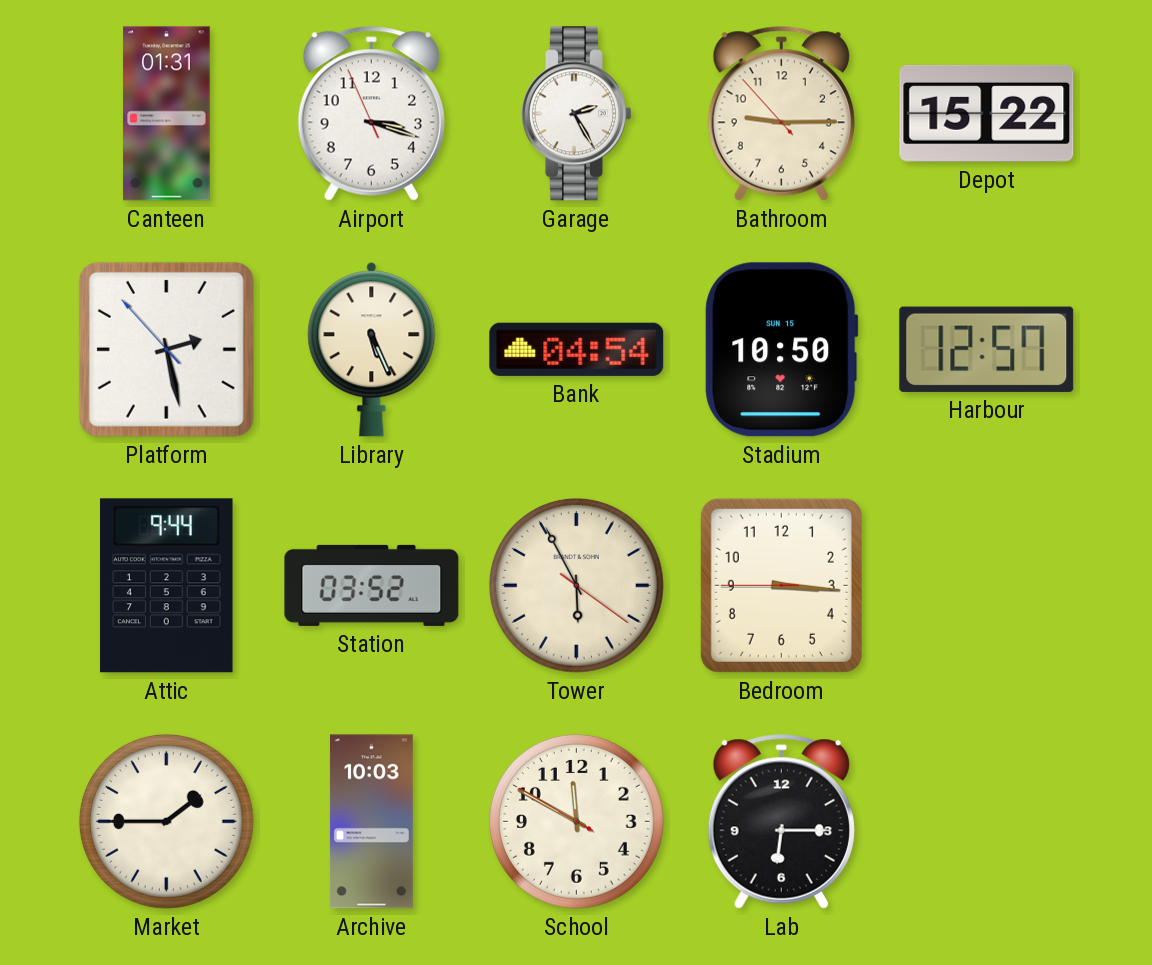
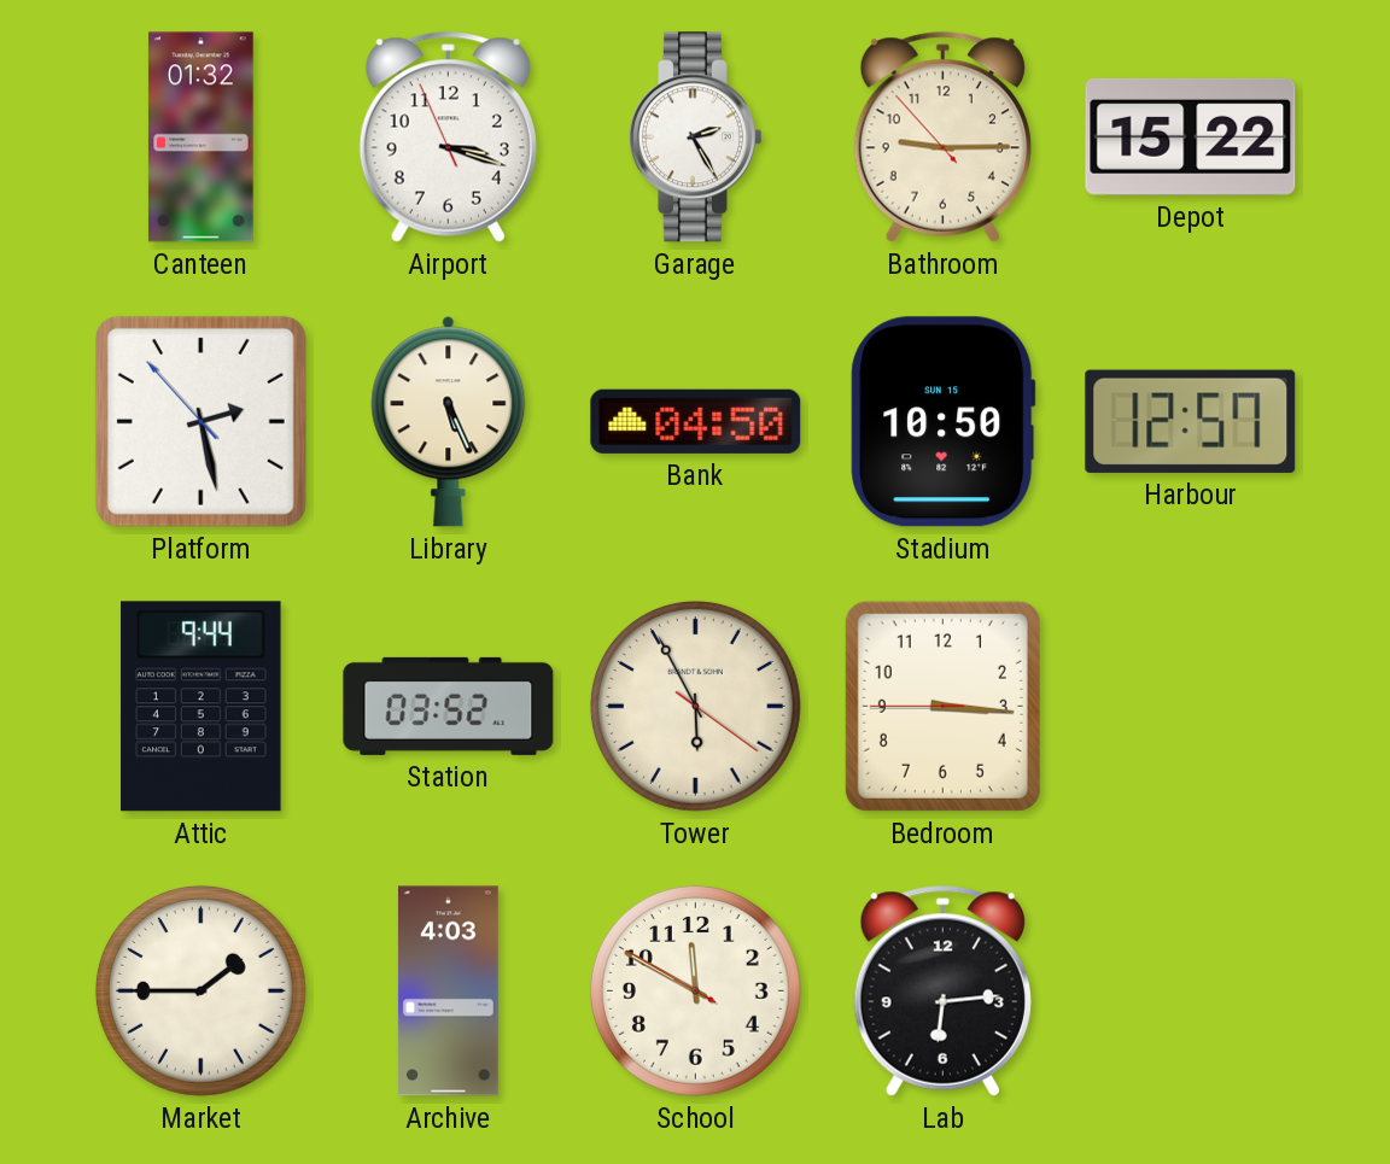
Canteen: 01:31 -> 01:32
Bank: 04:54 -> 04:50
Archive: 10:03 -> 4:03
Lab: 6:15 -> 6:14
